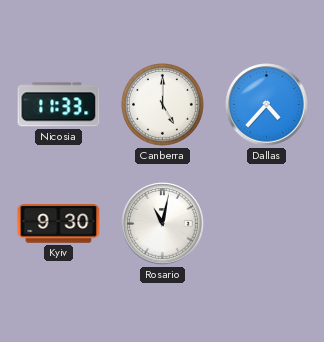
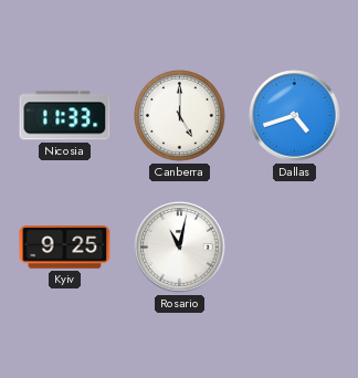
Dallas: 4:37 -> 4:42
Kyiv: 9:30 -> 9:25
